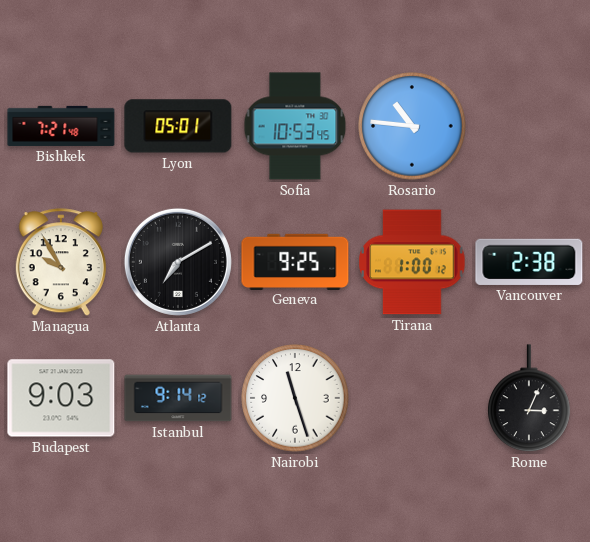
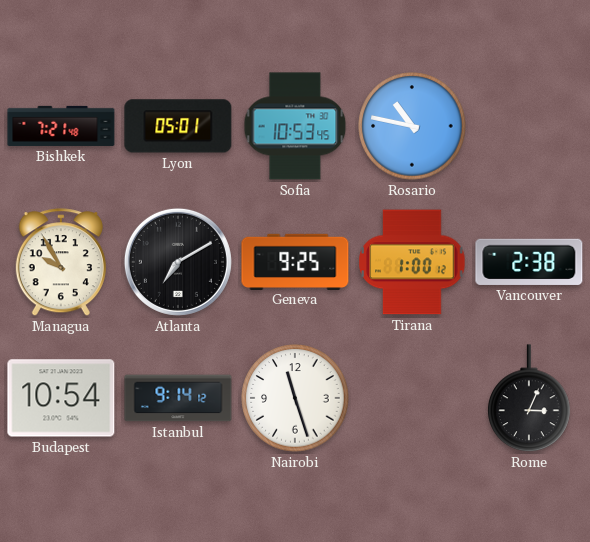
Rosario: 10:46 -> 10:47
Budapest: 9:03 -> 10:54
